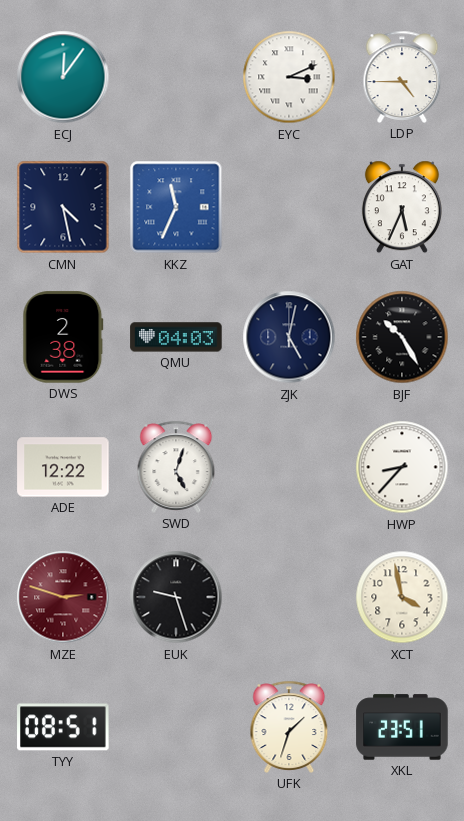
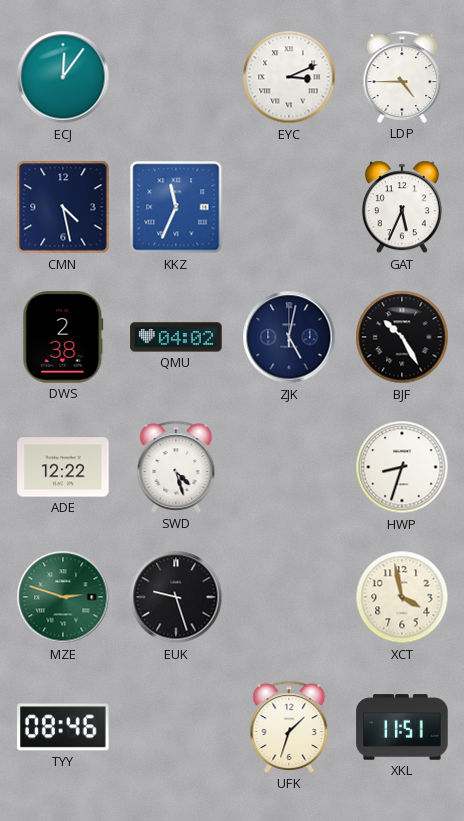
QMU: 04:03 -> 04:02
SWD: 5:03 -> 4:27
HWP: 8:37 -> 8:33
MZE dial: burgundy -> green
TYY: 08:51 -> 08:46
XKL: 23:51 -> 11:51
